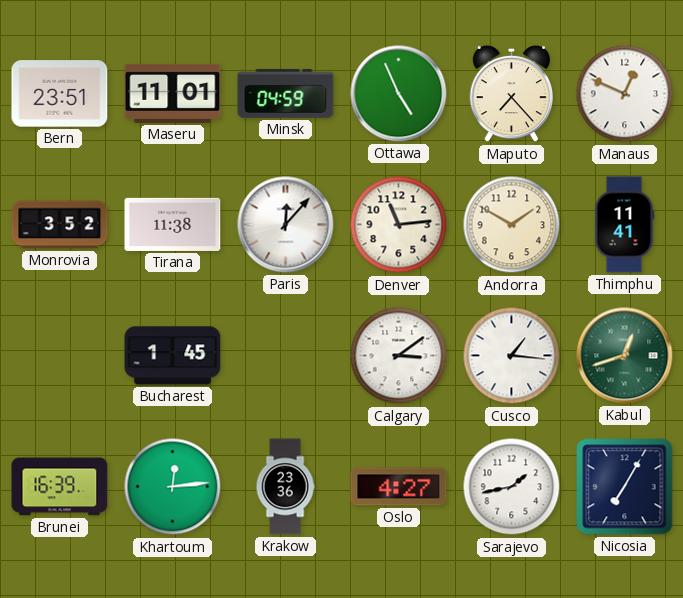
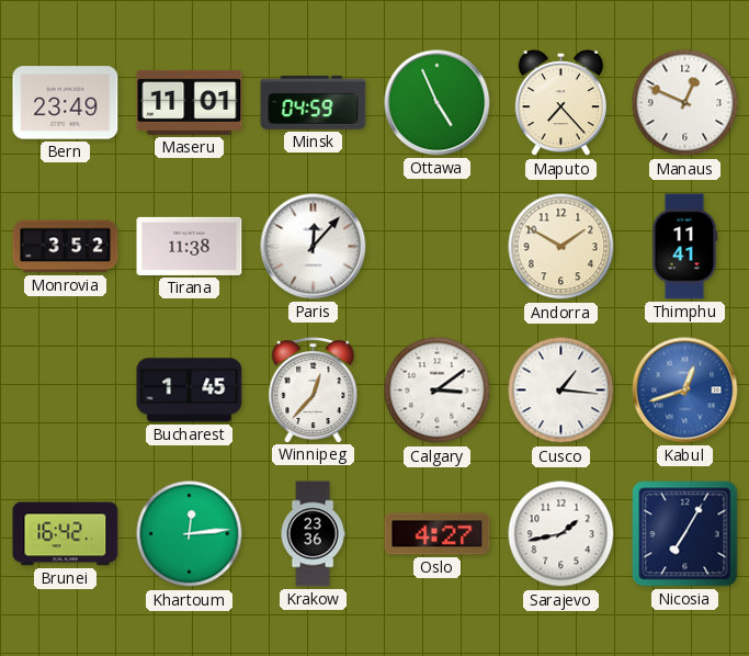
Bern: 23:51 -> 23:49
Denver: 11:14 -> none
Winnipeg: none -> 12:37
Kabul dial: green -> blue
Brunei: 16:39 -> 16:42
